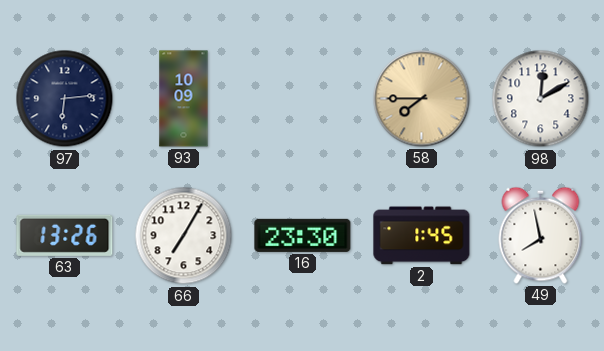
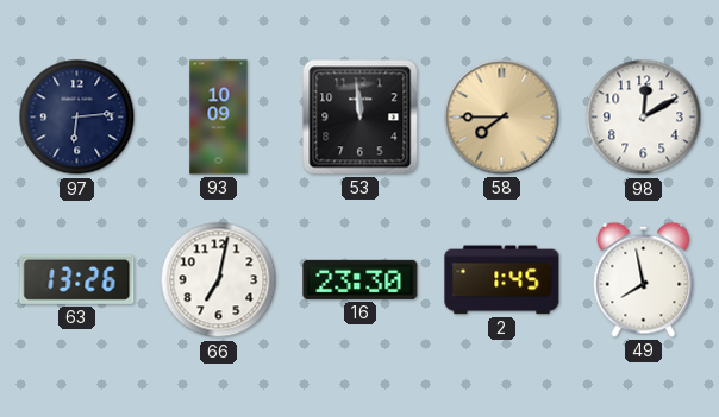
53: none -> 11:59
66: 7:05 -> 7:02
